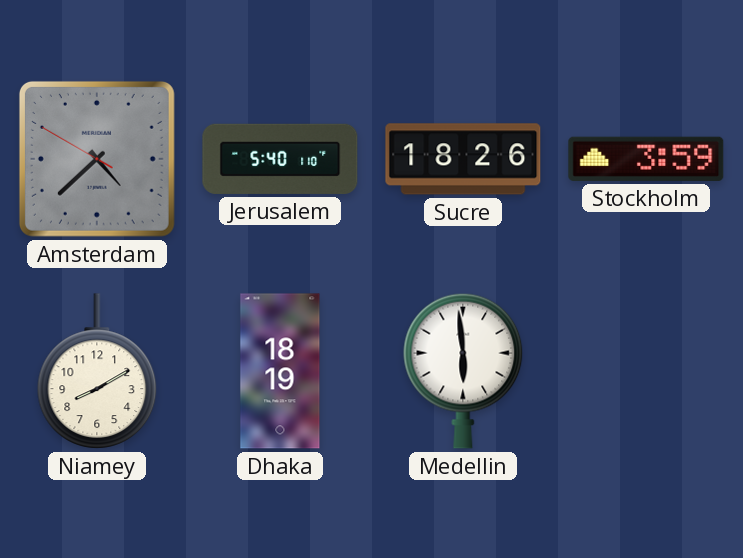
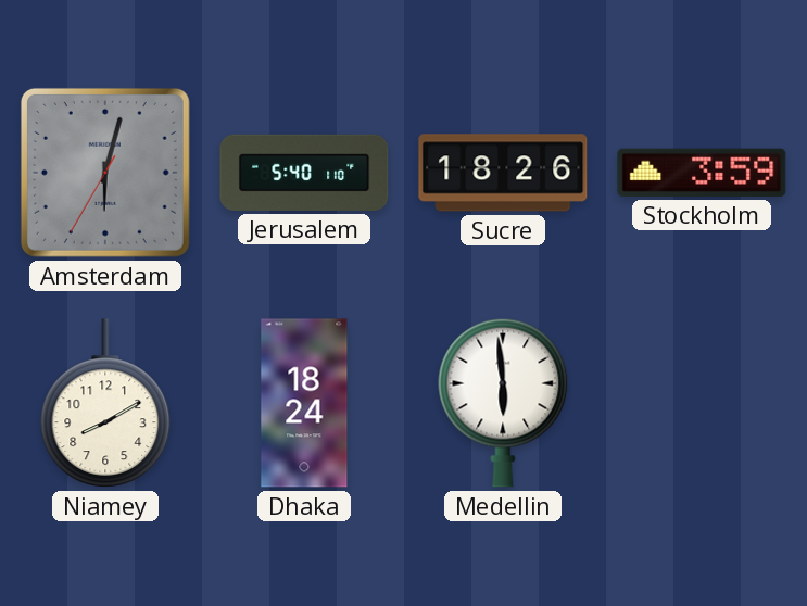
Amsterdam: 4:37 -> 6:02
Dhaka: 18:19 -> 18:24
